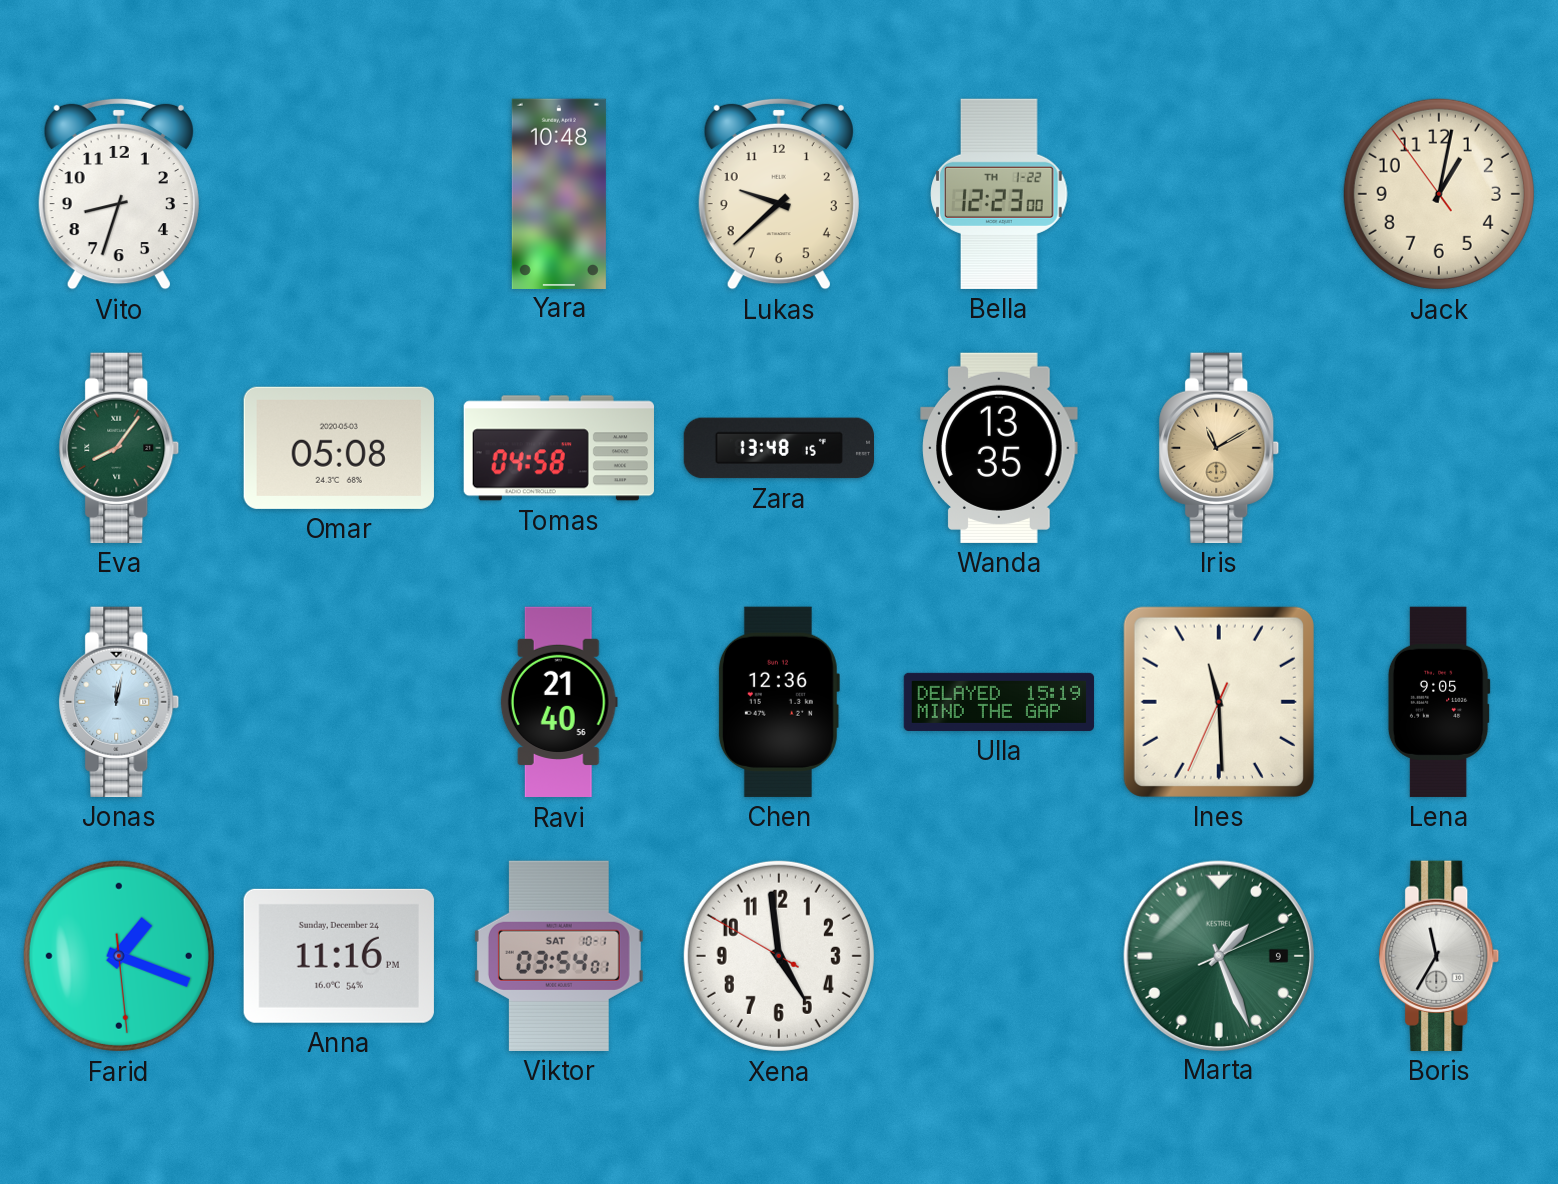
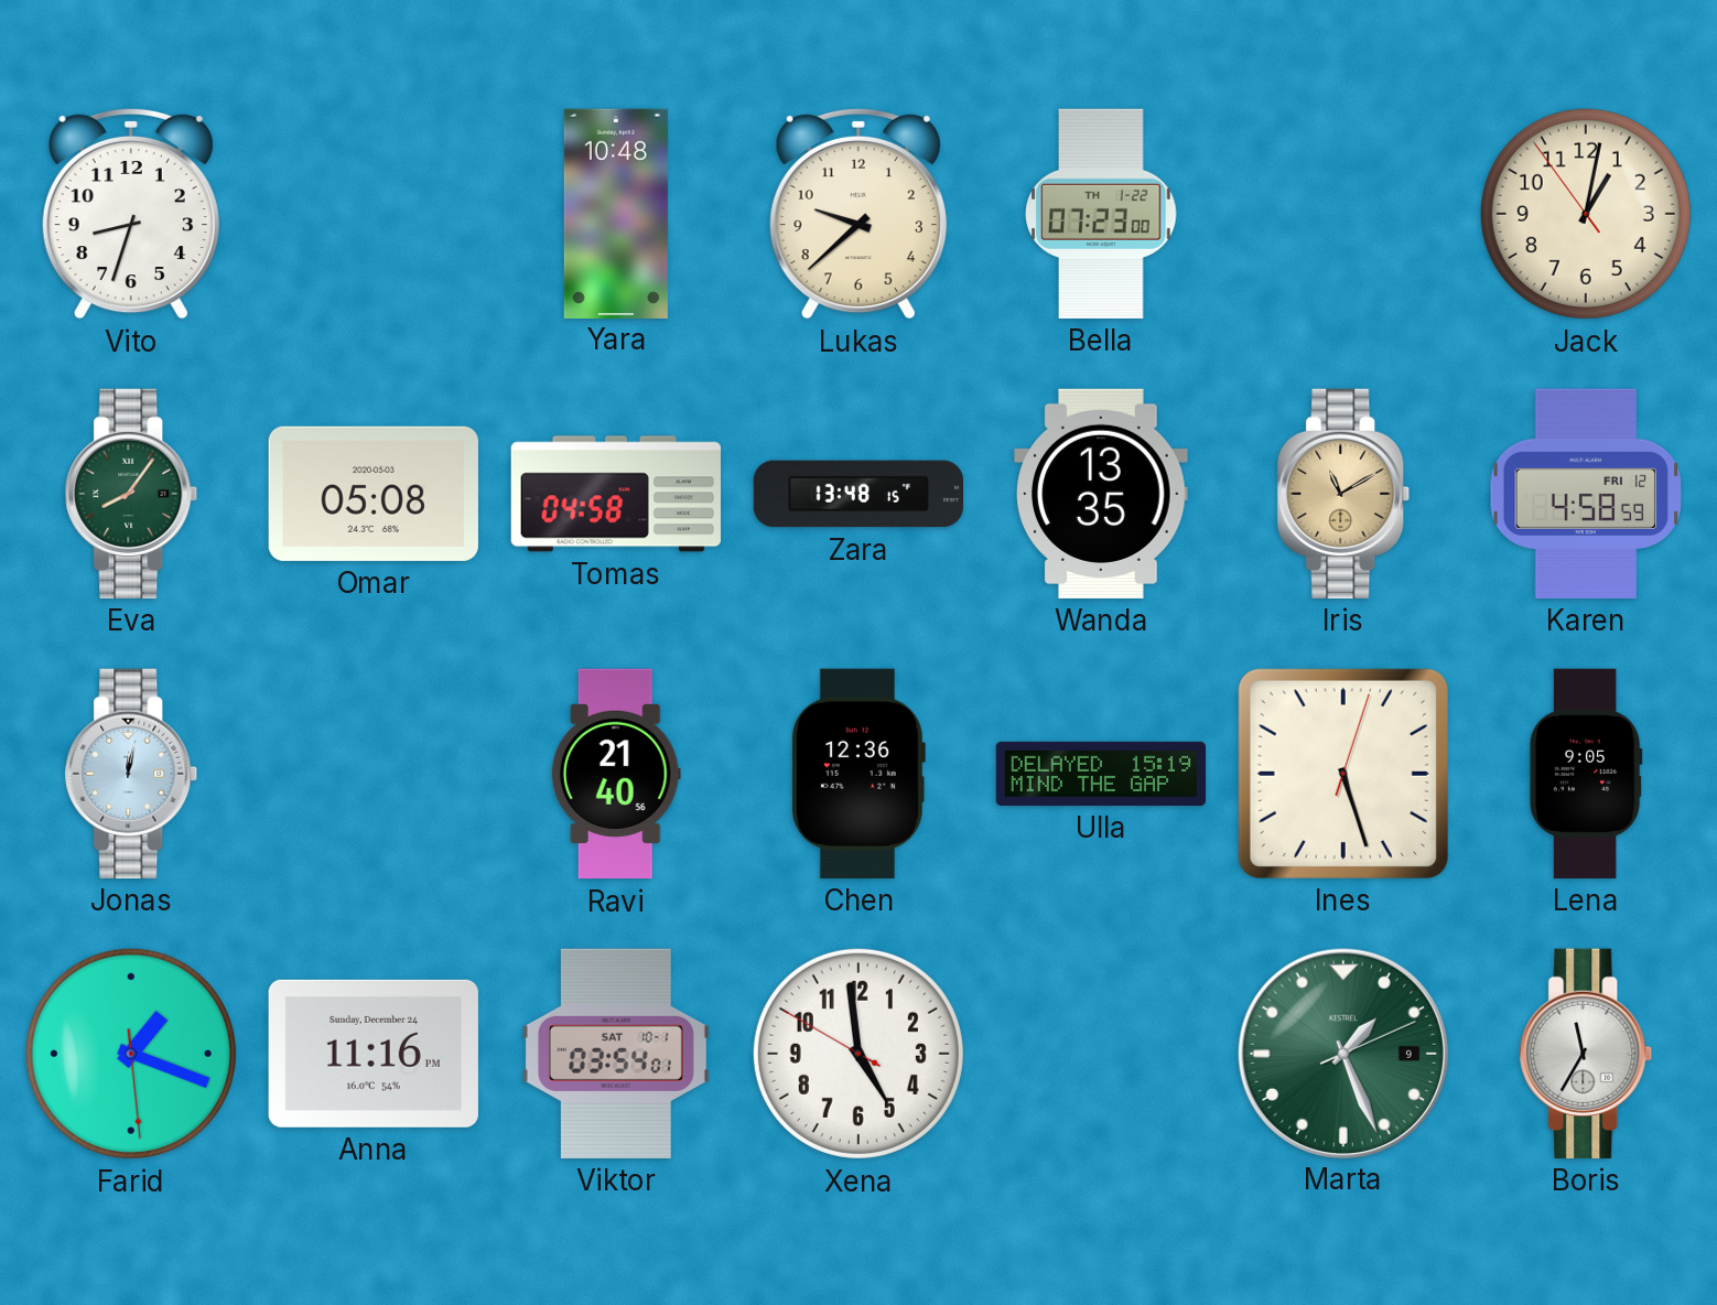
Bella: 12:23 -> 07:23
Karen: none -> 4:58
Ines: 11:29 -> 5:27
